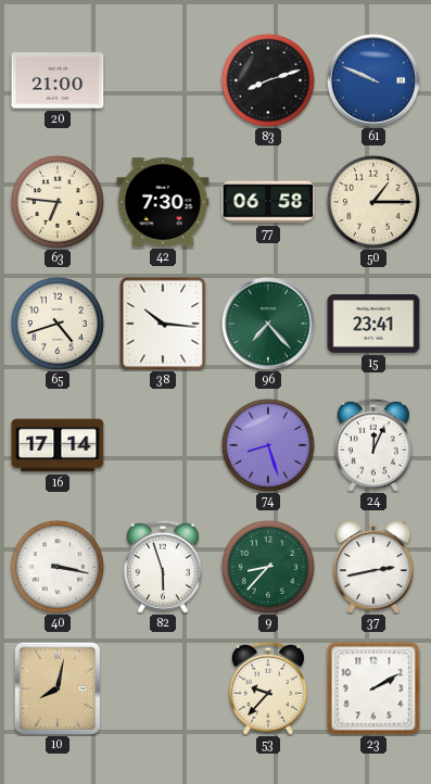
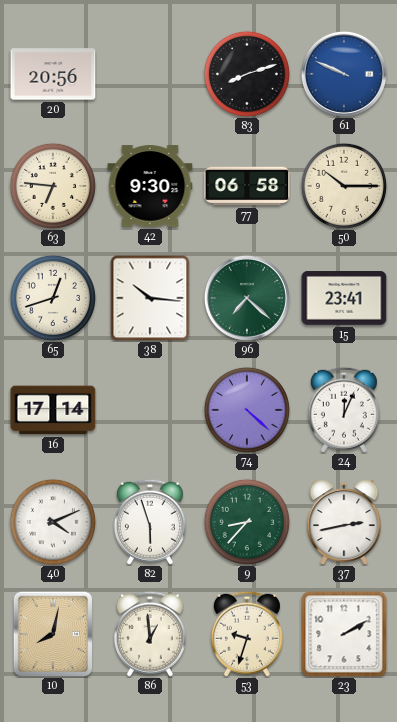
20: 21:00 -> 20:56
42: 7:30 -> 9:30
50: 1:15 -> 10:15
65: 4:42 -> 12:42
96: 7:23 -> 7:22
74: 8:27 -> 4:22
40: 3:17 -> 4:11
86: none -> 12:59
53: 9:37 -> 9:33
